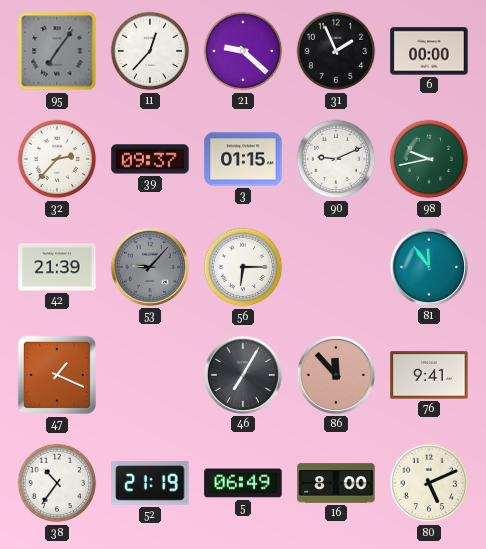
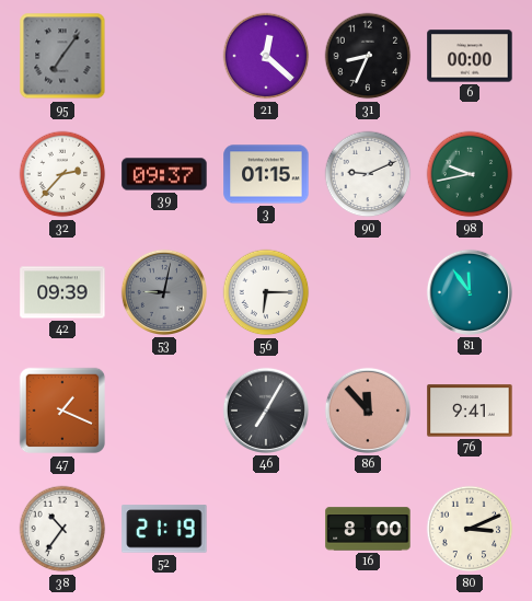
11: 12:37 -> none
21: 9:22 -> 12:22
31: 1:56 -> 8:34
42: 21:39 -> 09:39
53: 9:07 -> 9:02
5: 06:49 -> none
80: 5:11 -> 3:11
